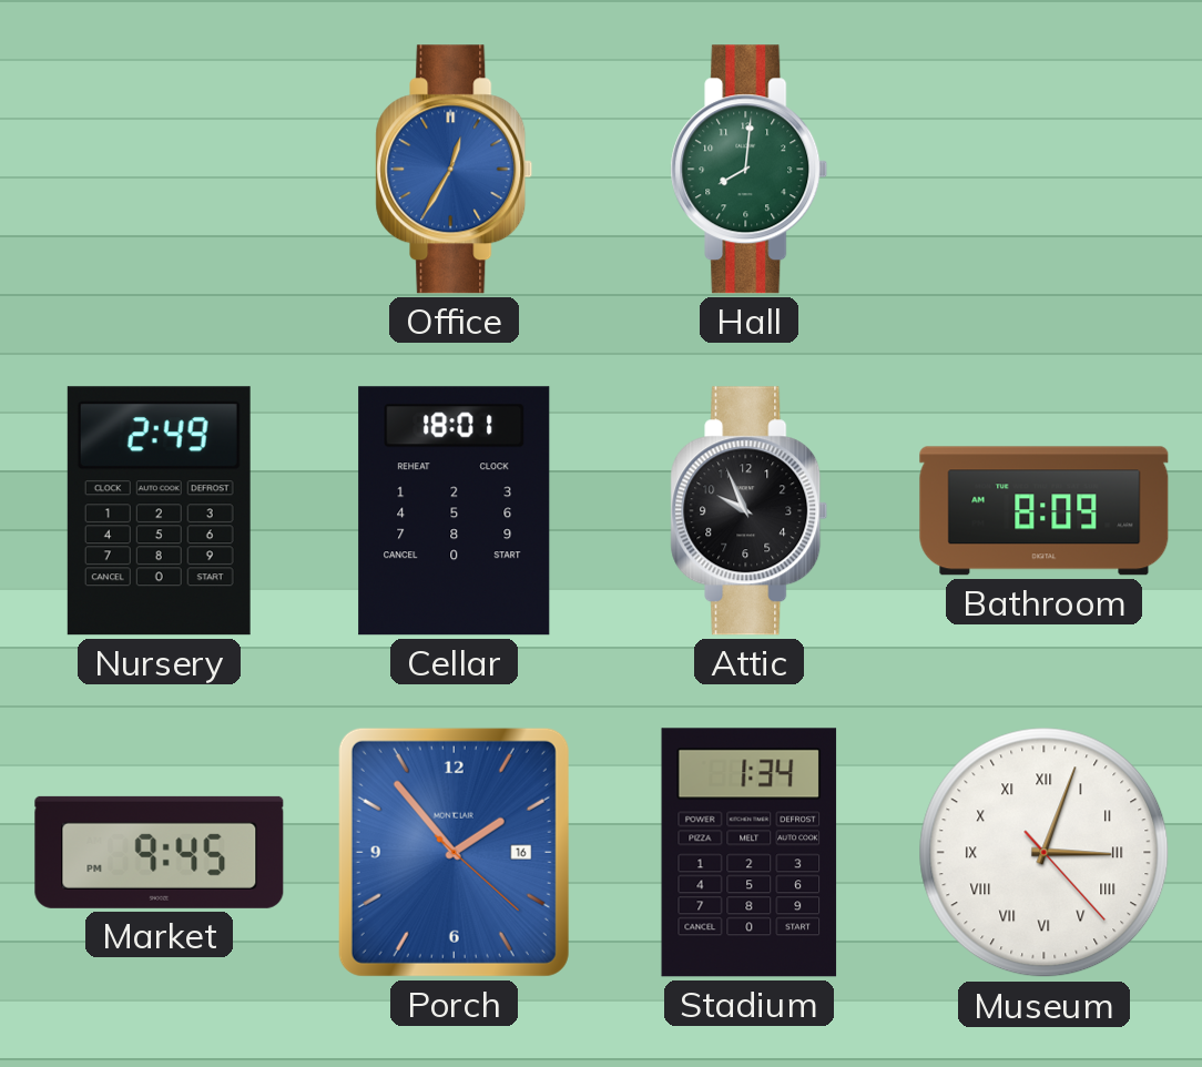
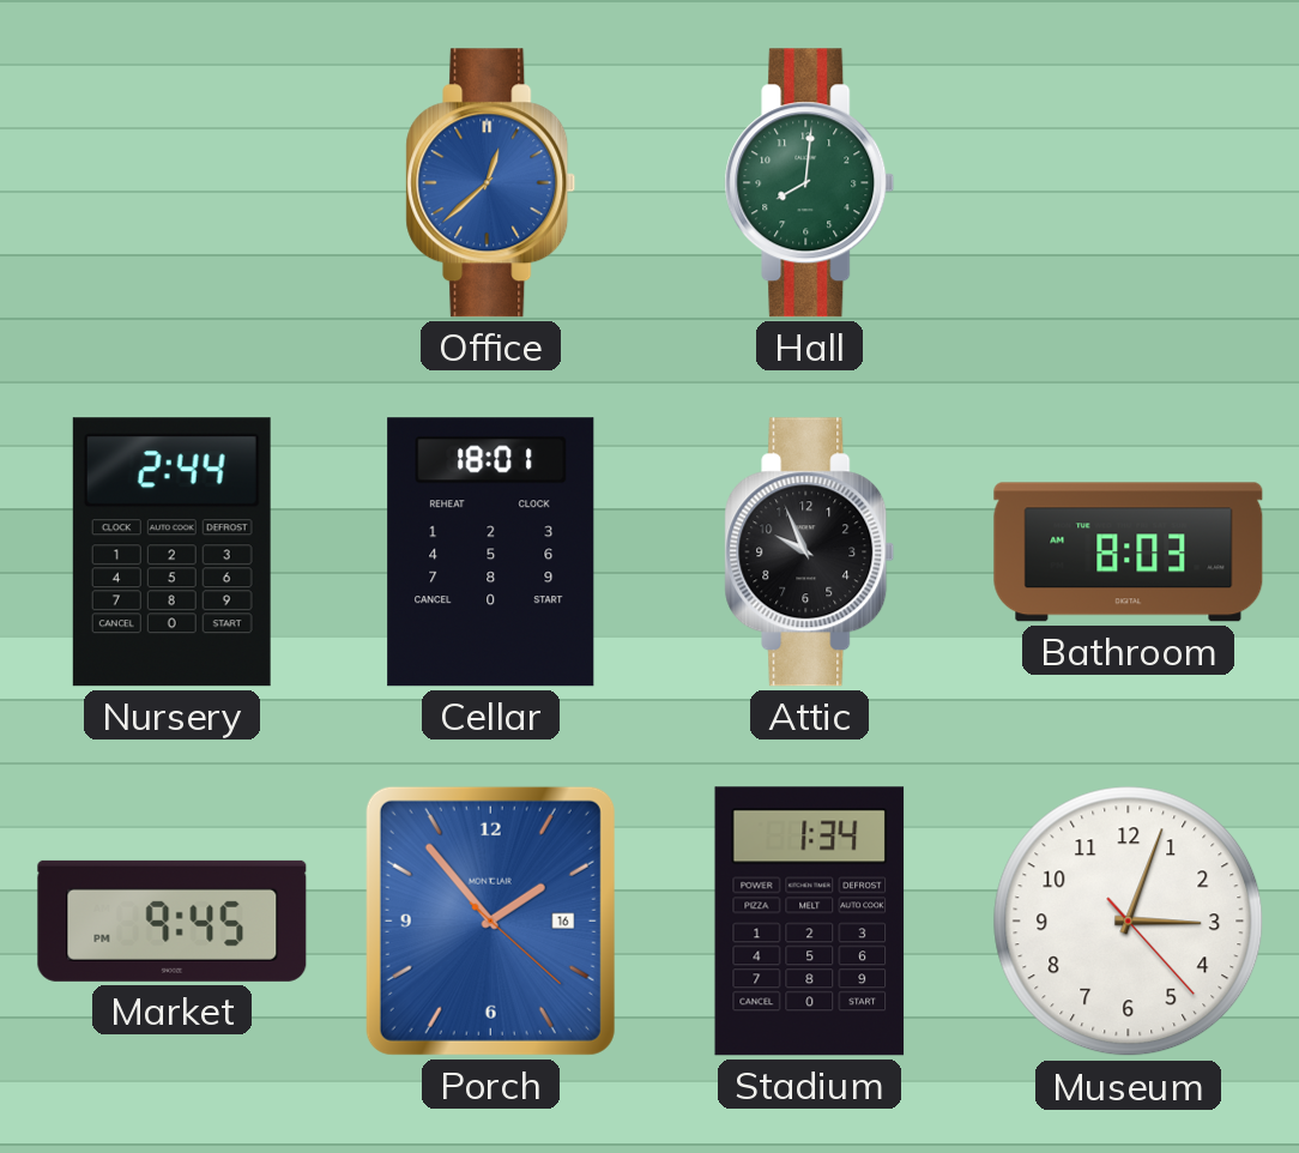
Office: 12:35 -> 12:38
Nursery: 2:49 -> 2:44
Bathroom: 8:09 -> 8:03
Museum numerals: Roman -> Arabic
